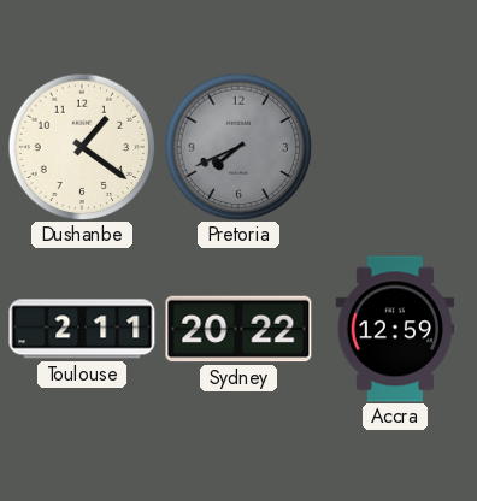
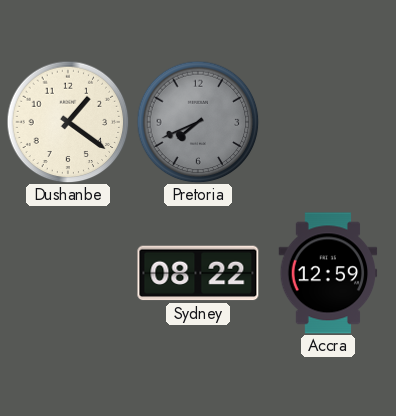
Toulouse: 2:11 -> none
Sydney: 20:22 -> 08:22
